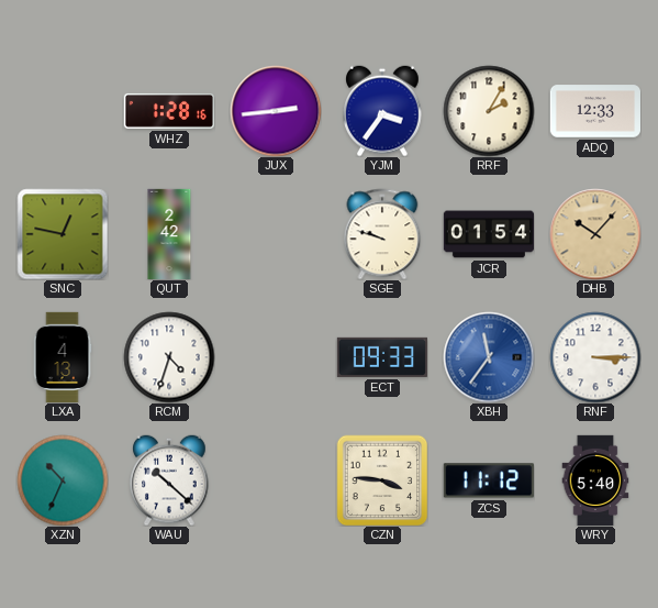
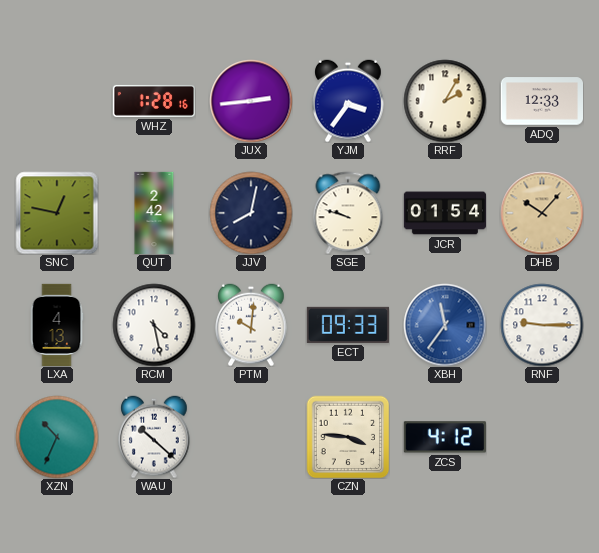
JJV: none -> 8:02
RCM: 4:33 -> 4:28
PTM: none -> 10:01
RNF: 3:15 -> 9:15
ZCS: 11:12 -> 4:12
WRY: 5:40 -> none
